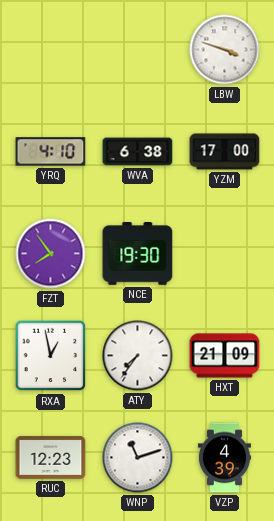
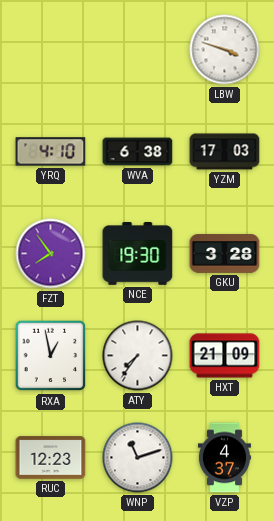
YZM: 17:00 -> 17:03
GKU: none -> 3:28
VZP: 4:39 -> 4:37
